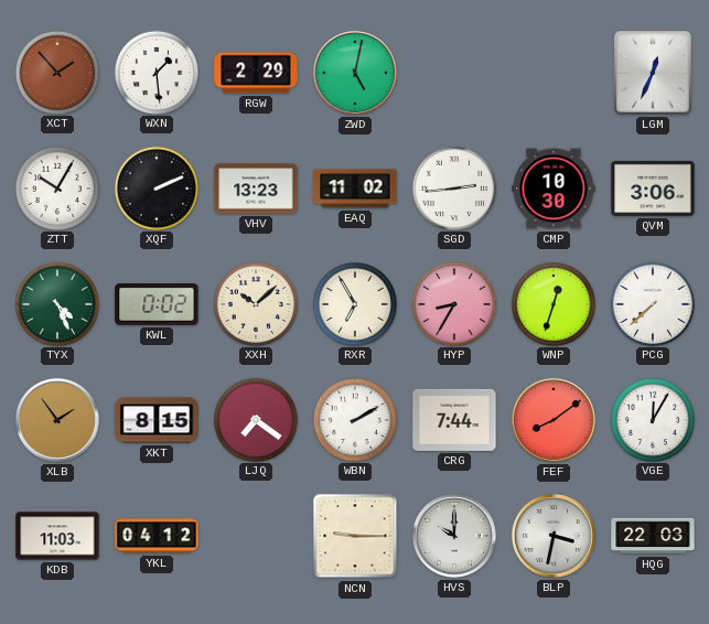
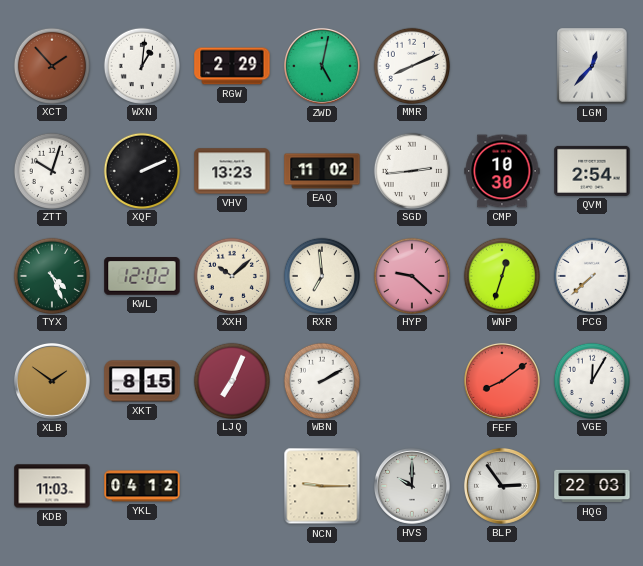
WXN: 1:29 -> 1:01
MMR: none -> 8:11
LGM: 12:34 -> 12:37
ZTT: 10:05 -> 10:03
QVM: 3:06 -> 2:54
KWL: 0:02 -> 12:02
RXR: 6:55 -> 6:59
HYP: 8:35 -> 9:22
XLB: 1:54 -> 1:51
LJQ: 7:21 -> 7:04
CRG: 7:44 -> none
BLP: 3:32 -> 2:54
